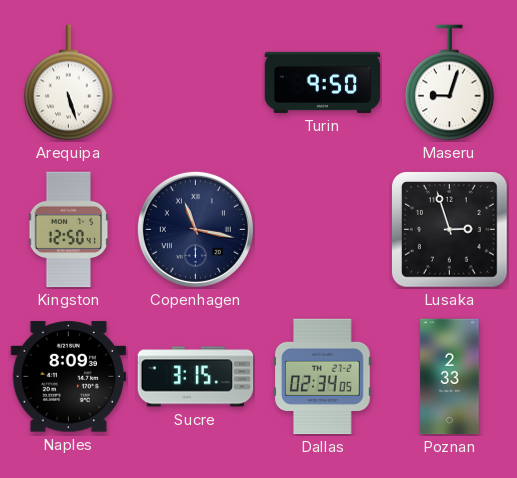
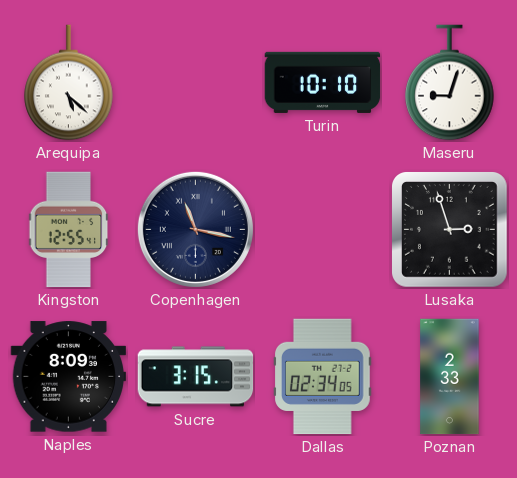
Arequipa: 5:27 -> 5:22
Turin: 9:50 -> 10:10
Kingston: 12:50 -> 12:55
